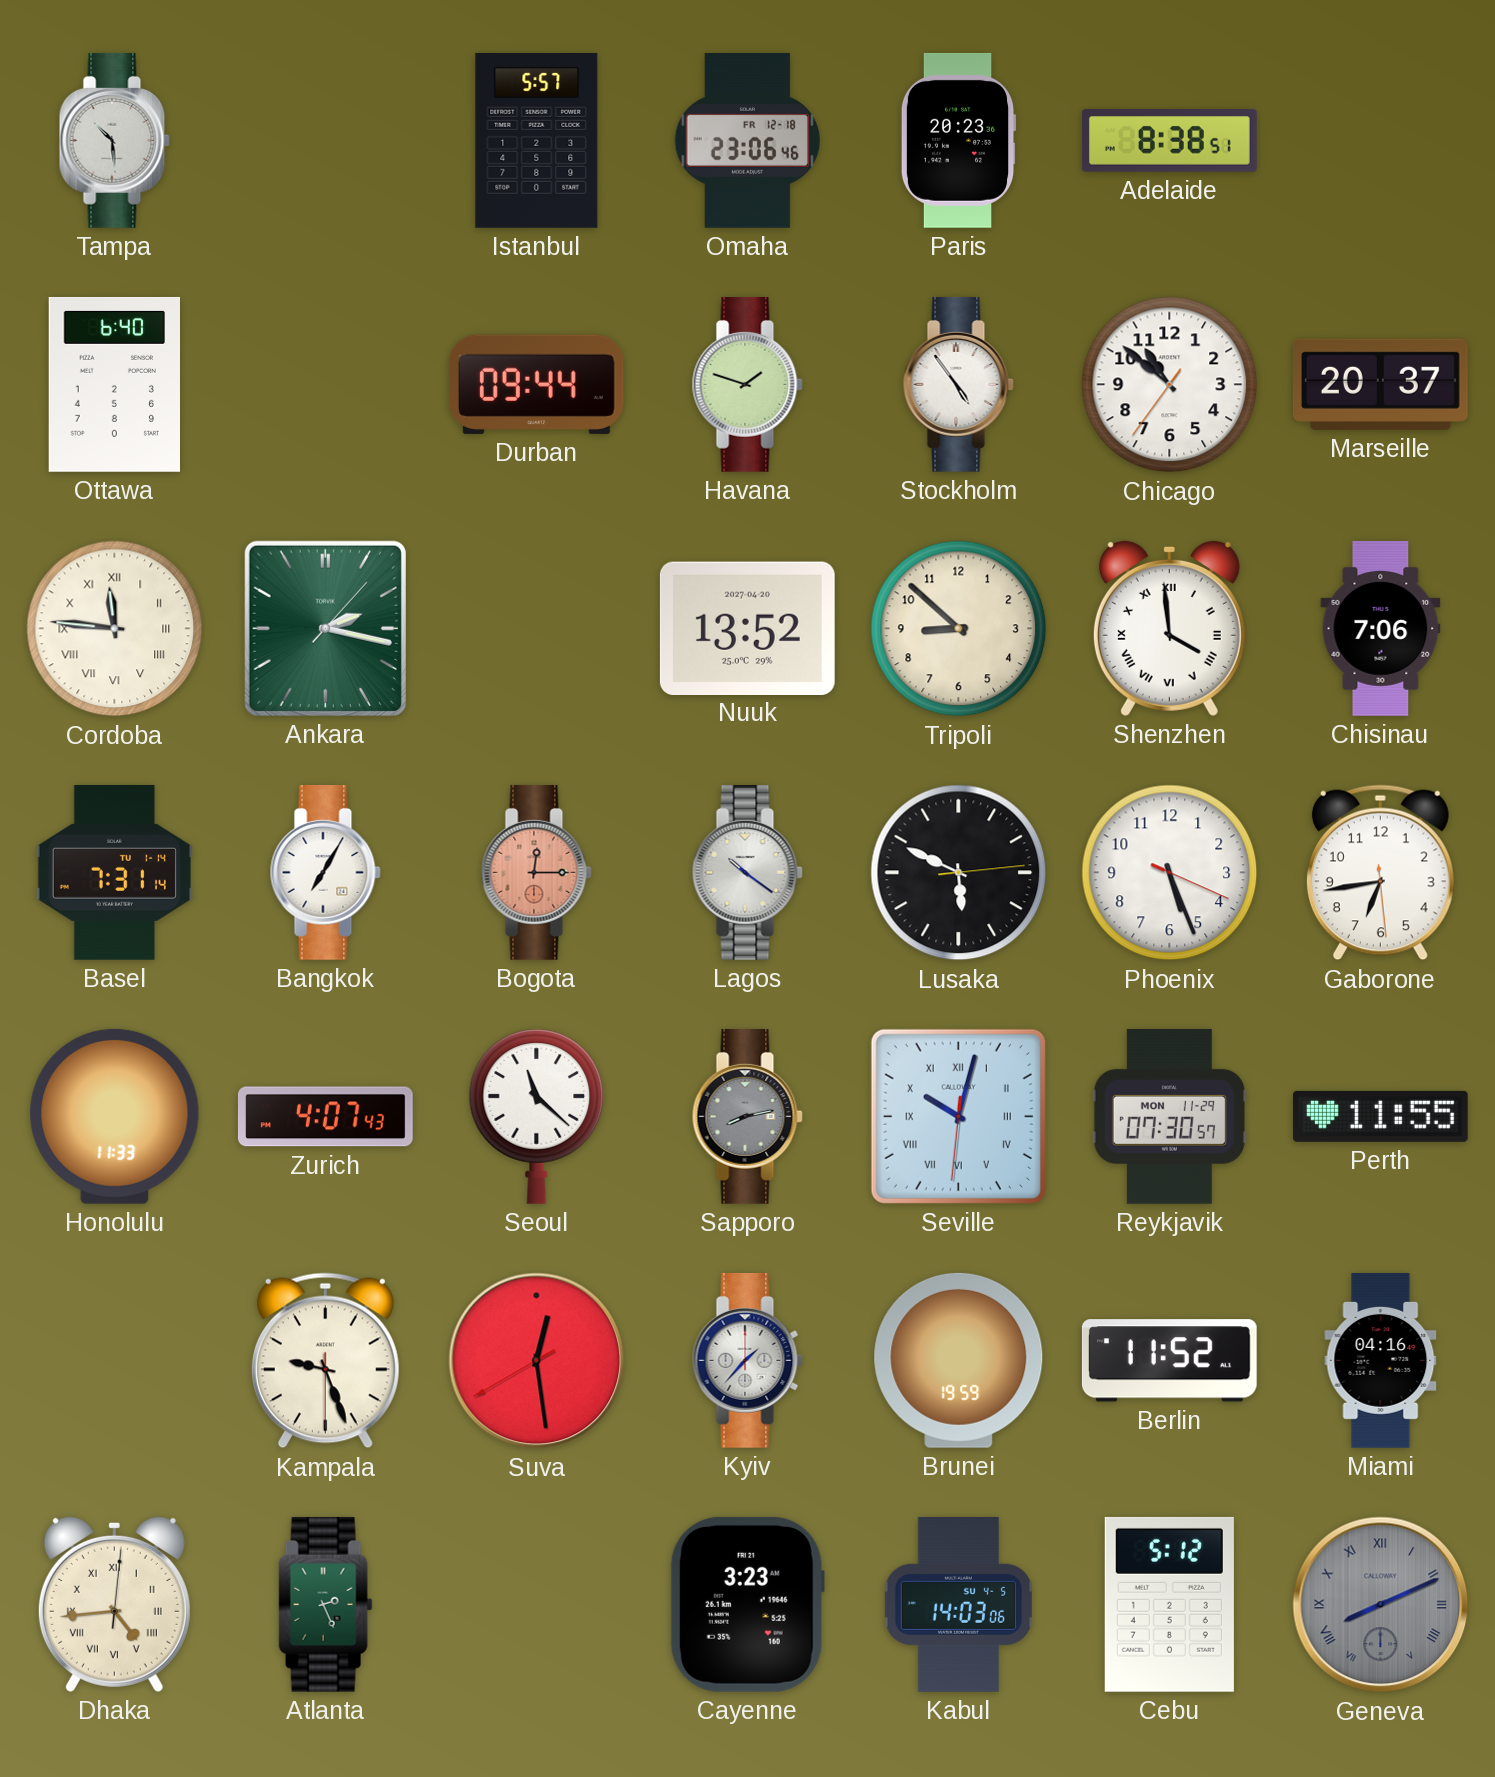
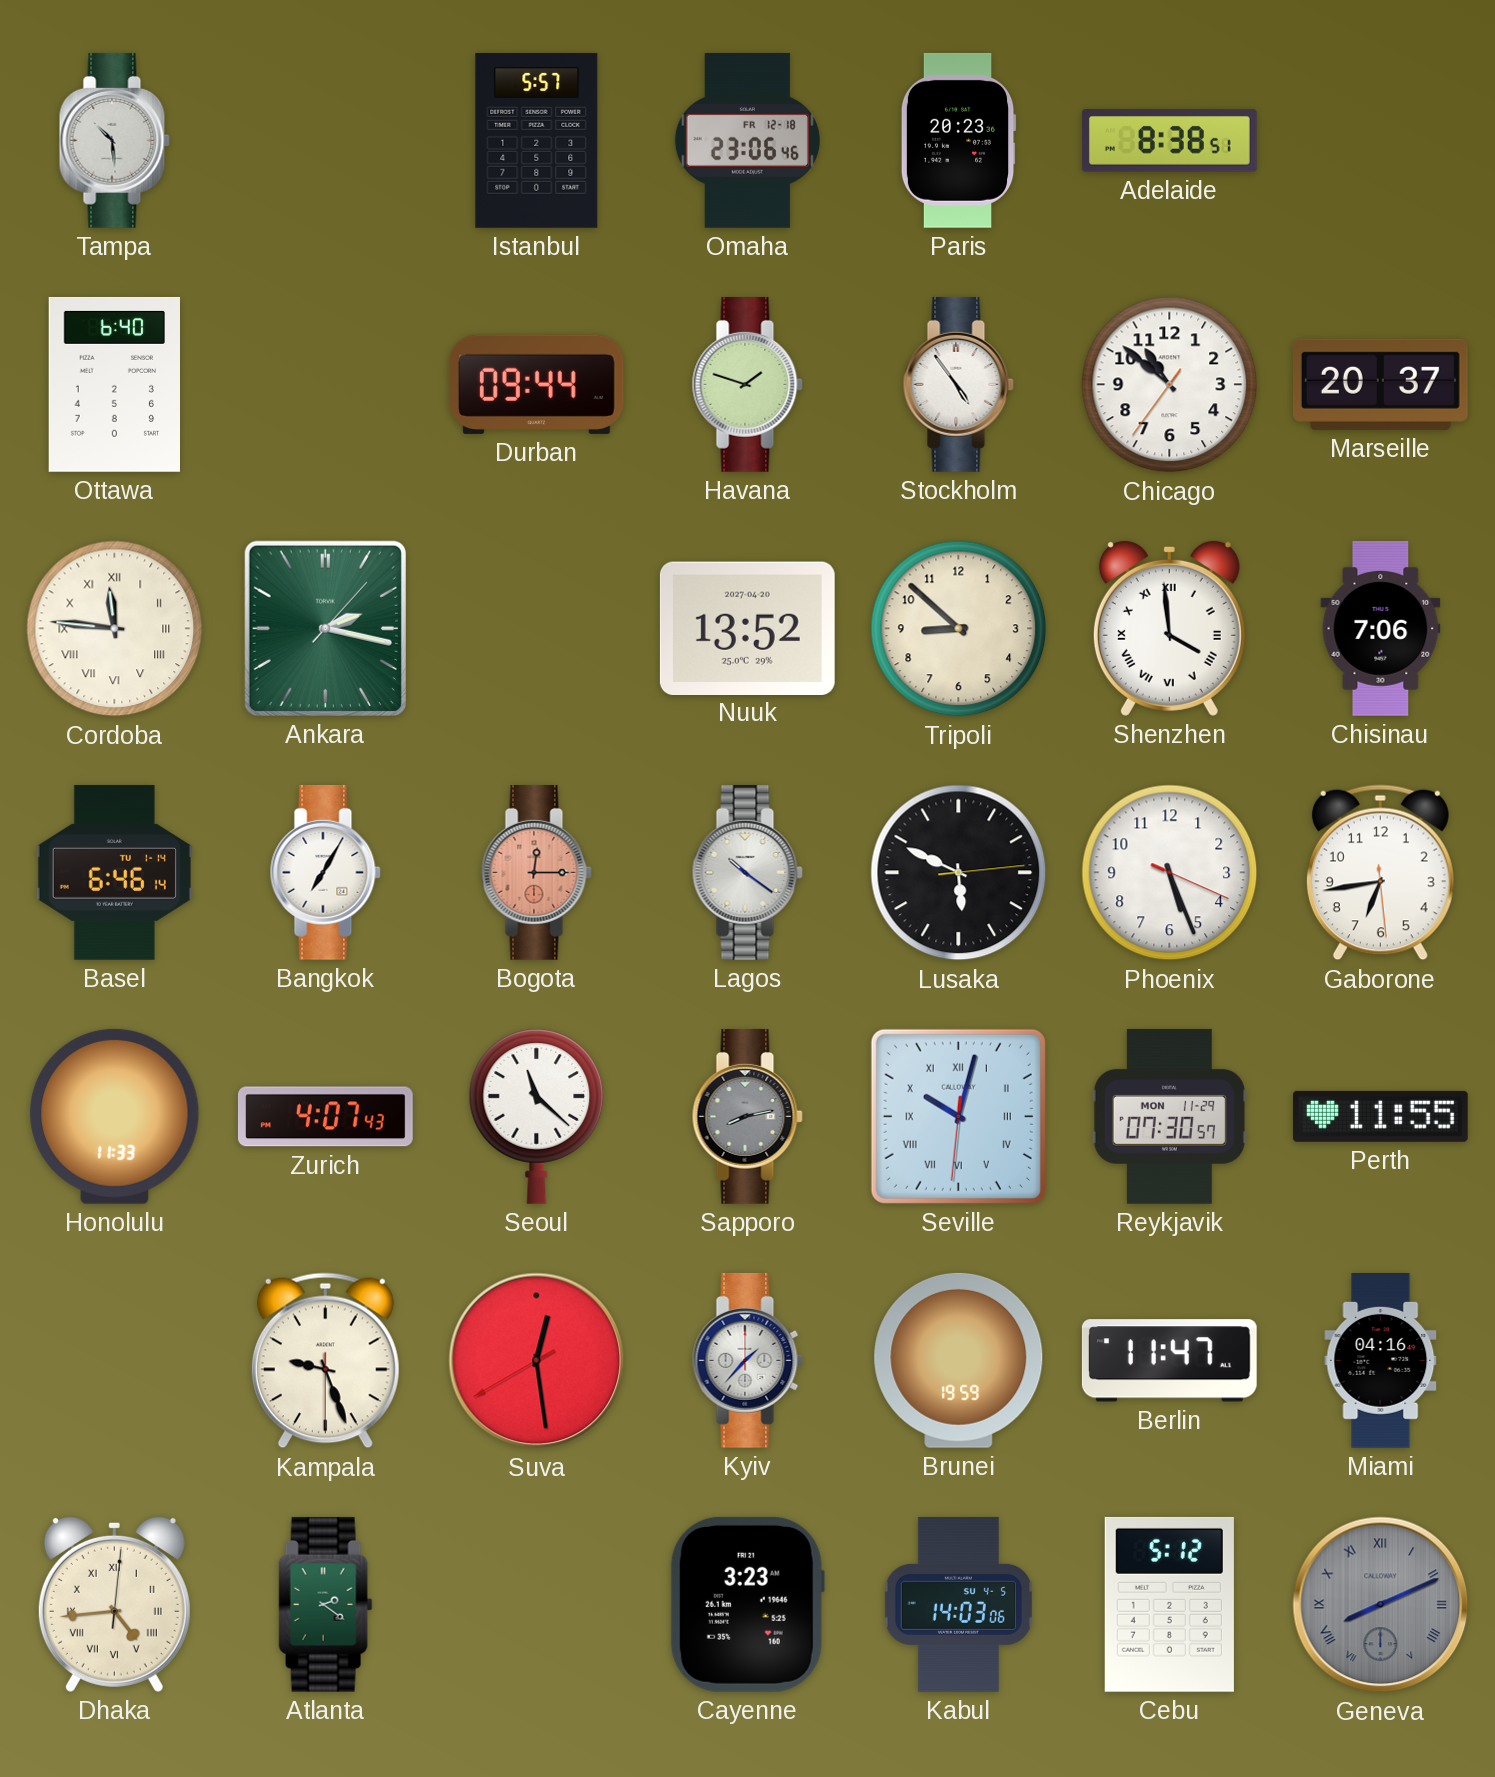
Basel: 7:31 -> 6:46
Berlin: 11:52 -> 11:47
Atlanta: 2:26 -> 2:21
